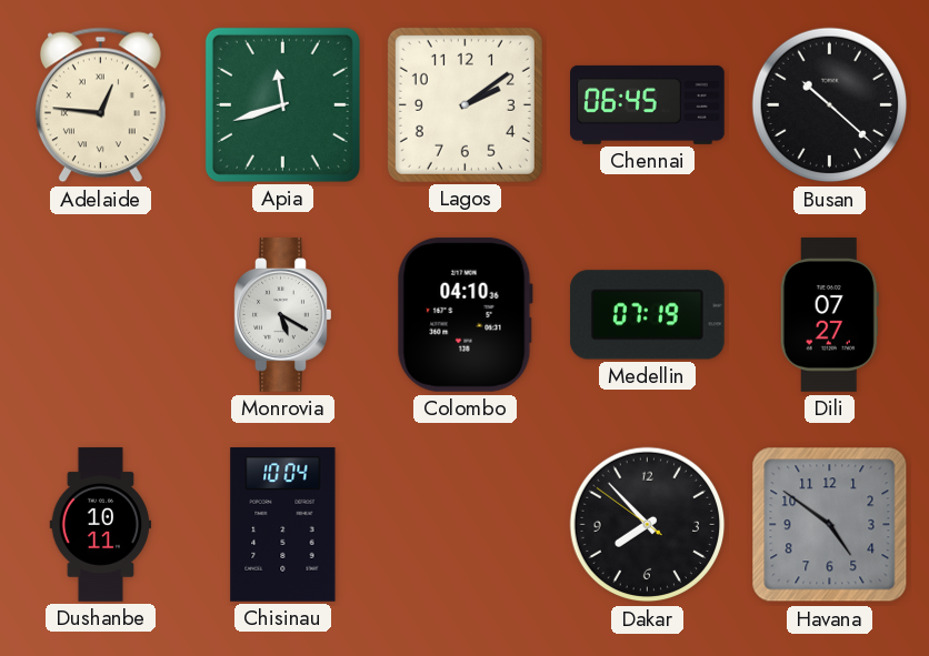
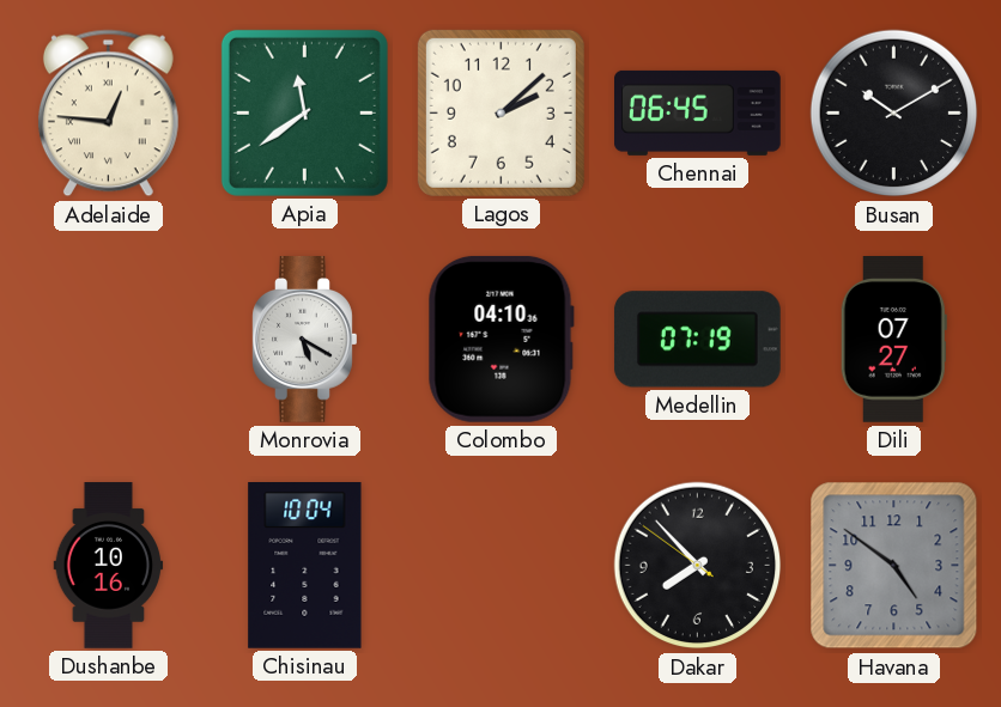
Apia: 11:42 -> 11:39
Lagos: 2:09 -> 2:08
Busan: 10:22 -> 10:10
Dushanbe: 10:11 -> 10:16
